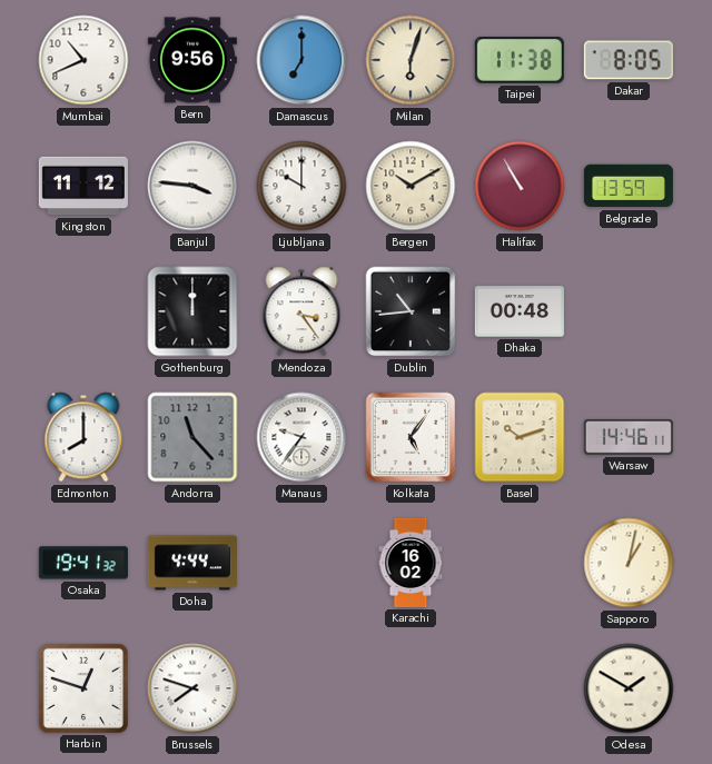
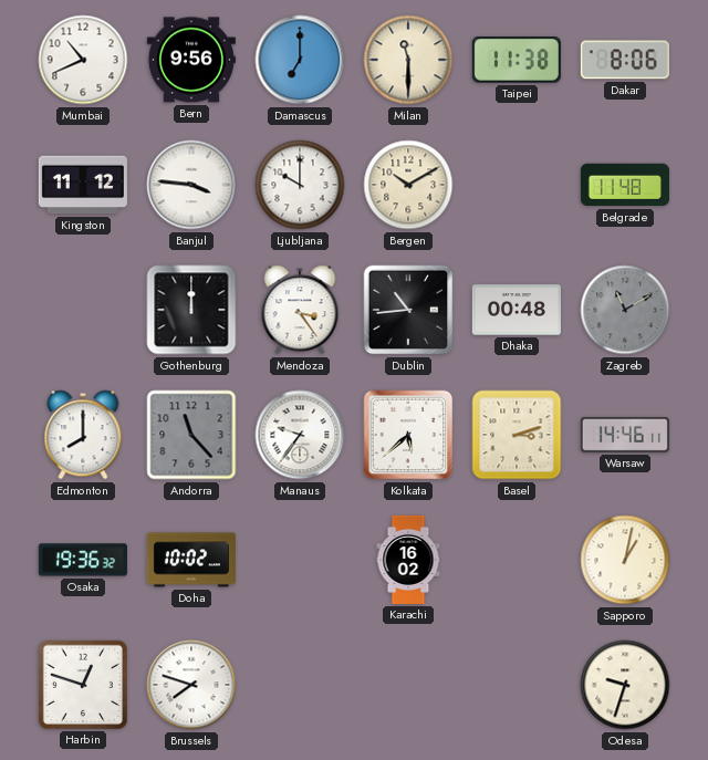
Milan: 6:03 -> 11:30
Dakar: 8:05 -> 8:06
Halifax: 10:55 -> none
Belgrade: 13:59 -> 11:48
Zagreb: none -> 11:10
Kolkata: 5:06 -> 5:38
Basel: 10:12 -> 3:12
Osaka: 19:41 -> 19:36
Doha: 4:44 -> 10:02
Odesa: 1:50 -> 9:33
